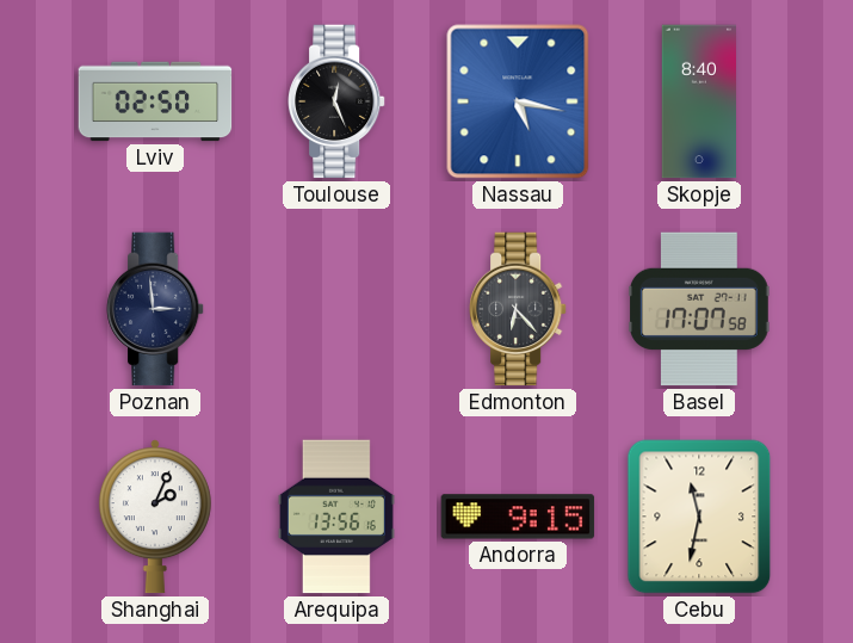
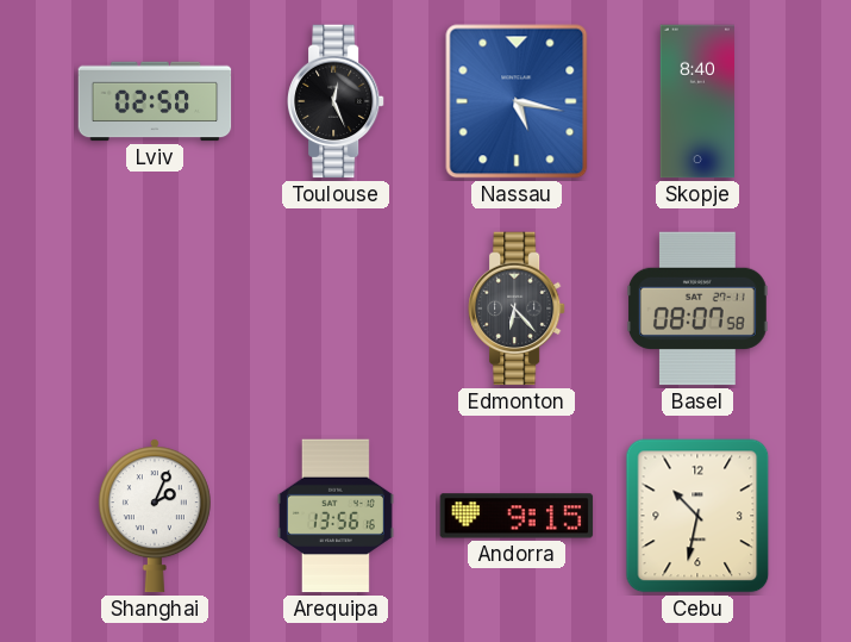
Poznan: 2:59 -> none
Basel: 17:07 -> 08:07
Cebu: 11:32 -> 10:32
